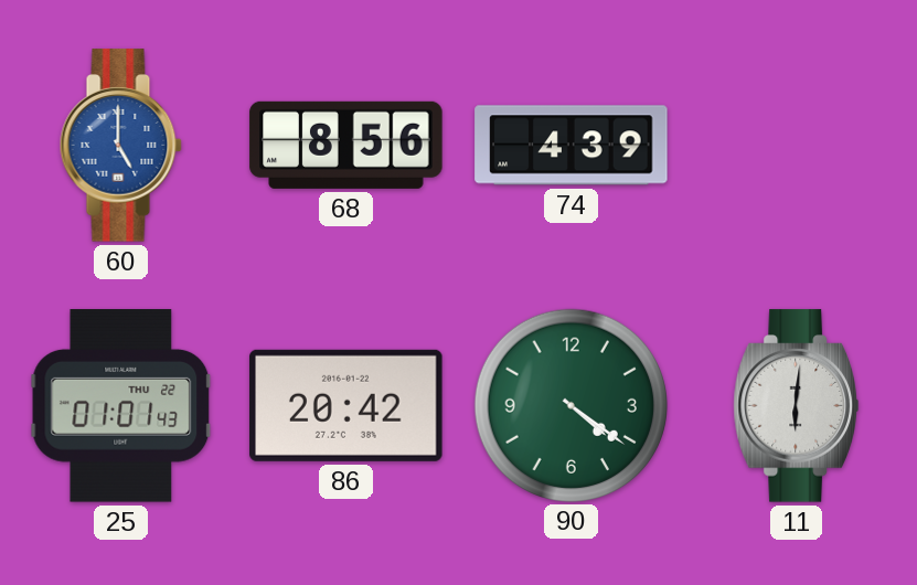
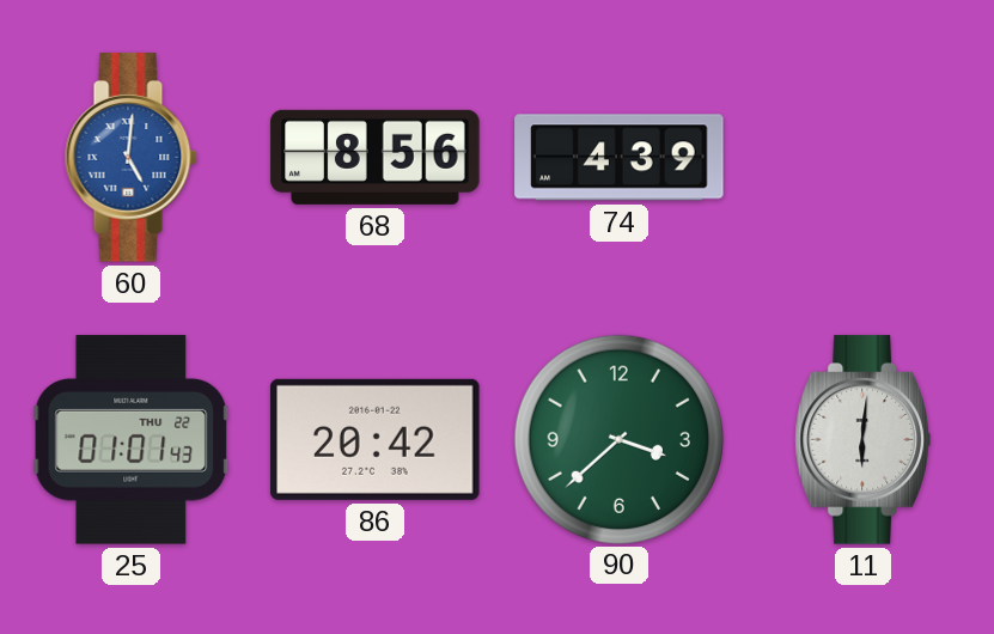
60: 5:00 -> 5:01
90: 4:21 -> 3:38
